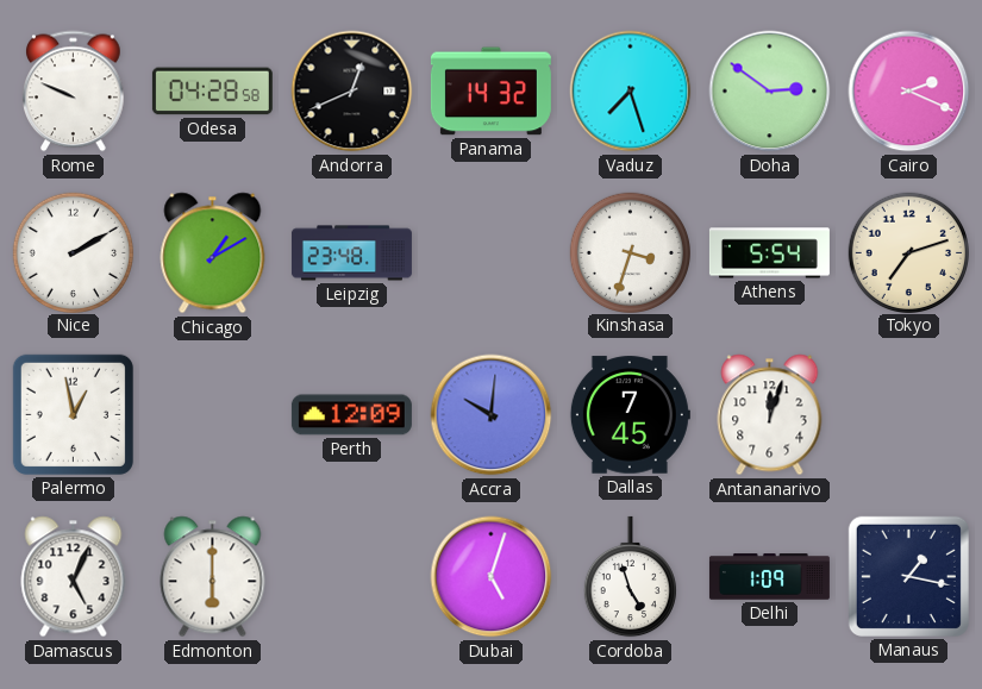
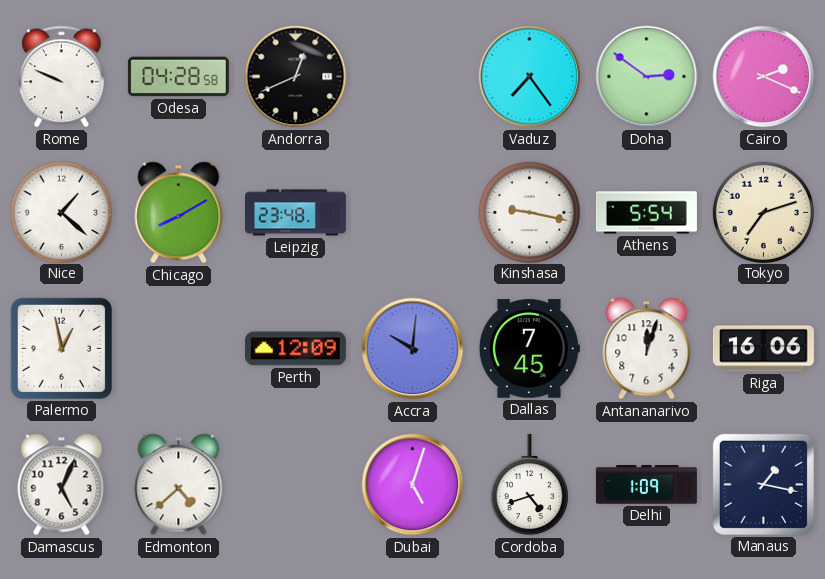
Panama: 14:32 -> none
Vaduz: 7:27 -> 7:24
Nice: 2:10 -> 1:22
Chicago: 1:10 -> 8:10
Kinshasa: 3:33 -> 9:17
Riga: none -> 16:06
Edmonton: 6:00 -> 4:38
Cordoba: 4:57 -> 4:42
